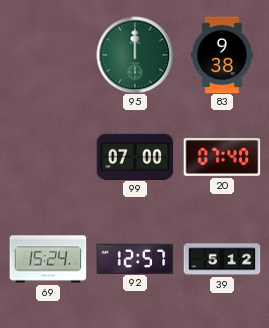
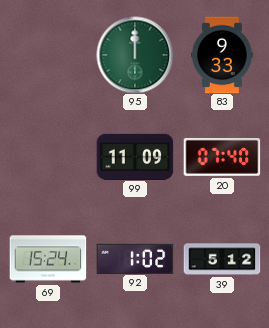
83: 9:38 -> 9:33
99: 07:00 -> 11:09
92: 12:57 -> 1:02
